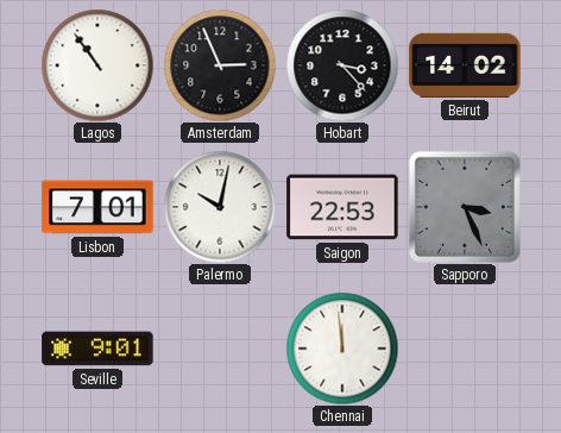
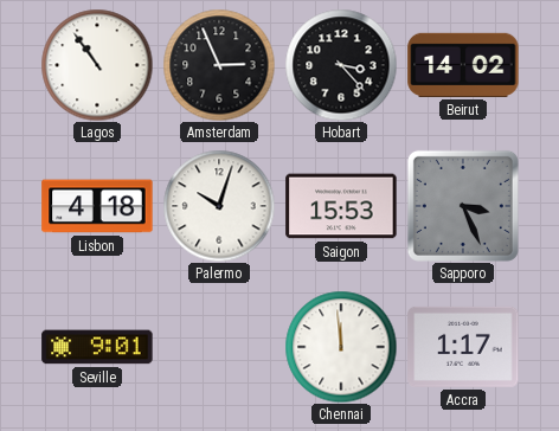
Lisbon: 7:01 -> 4:18
Palermo: 10:02 -> 10:03
Saigon: 22:53 -> 15:53
Accra: none -> 1:17
